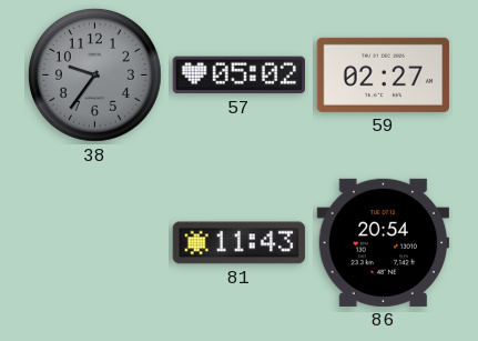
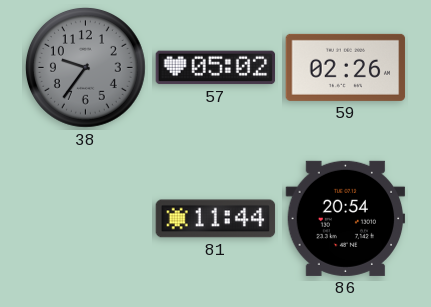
59: 02:27 -> 02:26
81: 11:43 -> 11:44
